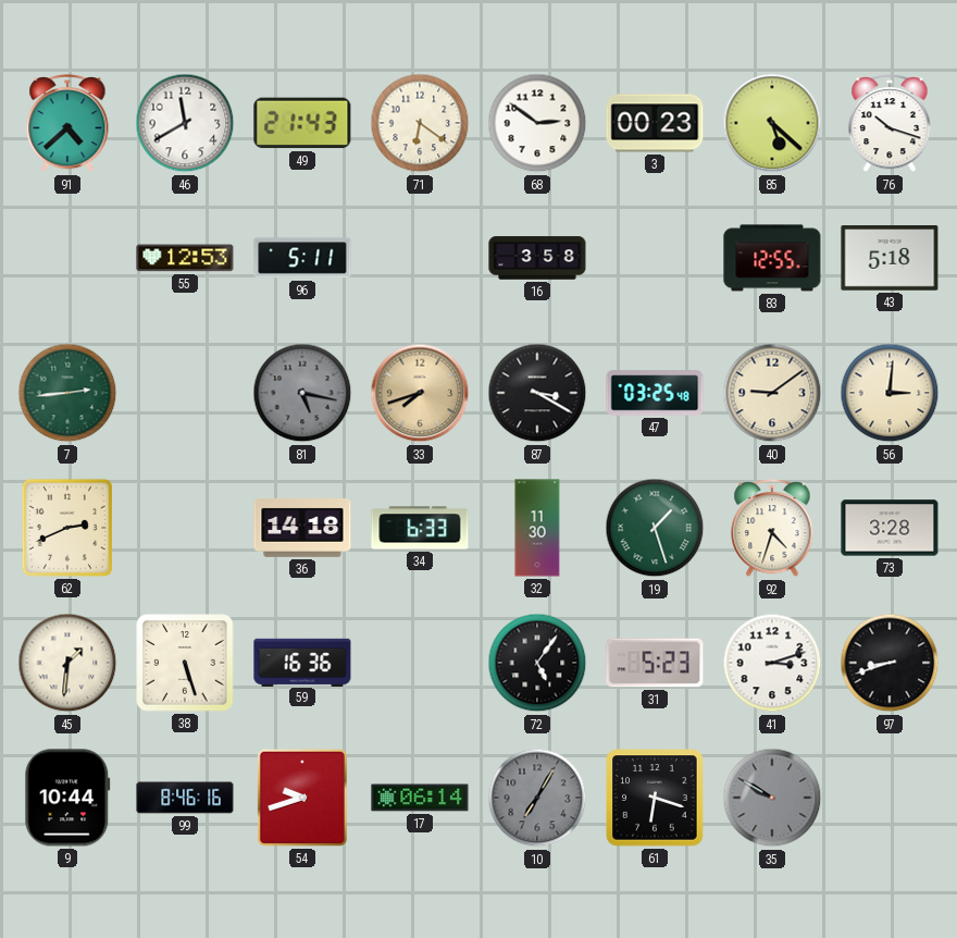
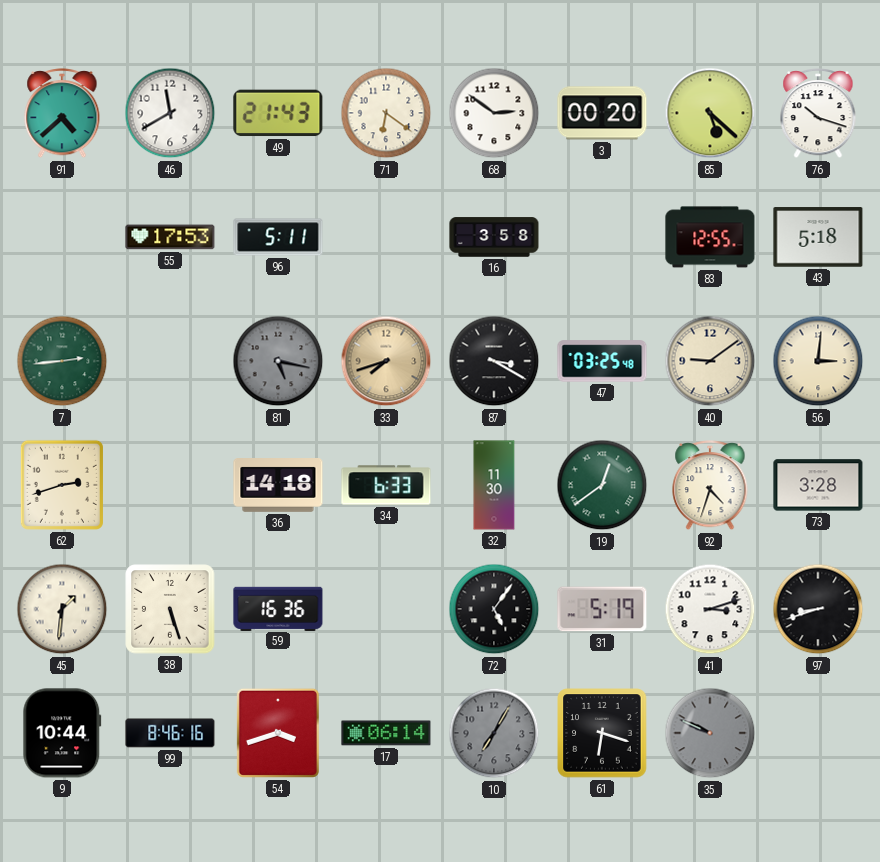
3: 00:23 -> 00:20
55: 12:53 -> 17:53
62: 2:41 -> 2:42
19: 1:27 -> 12:39
31: 5:23 -> 5:19
54: 9:42 -> 3:42
35: 9:50 -> 9:49
